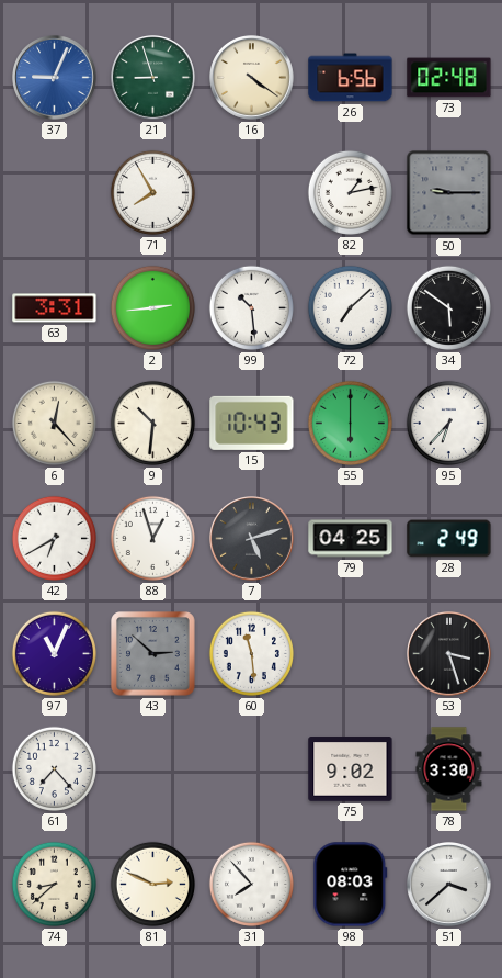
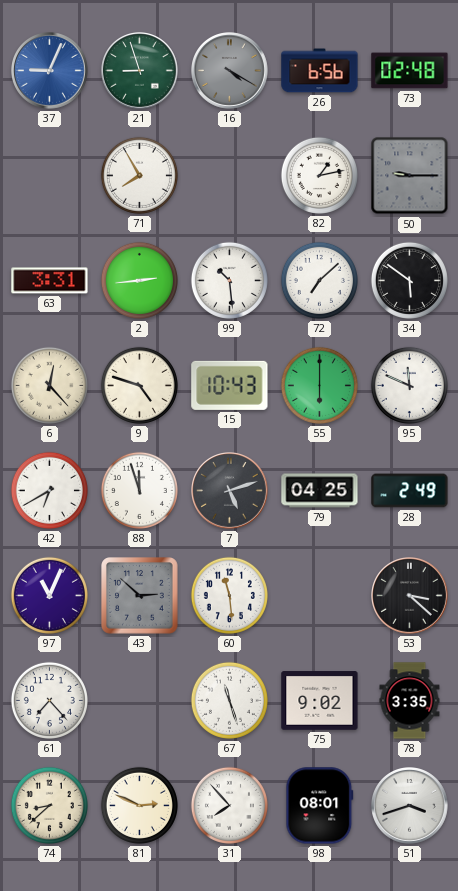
16: 4:21 -> 4:20
16 dial: cream -> grey
9: 10:31 -> 4:48
95: 6:37 -> 11:49
88: 12:57 -> 11:57
53: 3:27 -> 3:22
67: none -> 11:27
78: 3:30 -> 3:35
98: 08:03 -> 08:01
51: 3:38 -> 3:42
